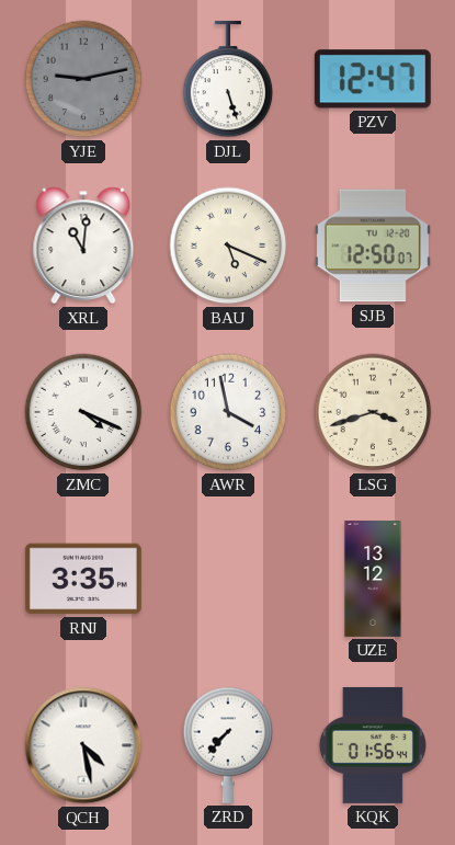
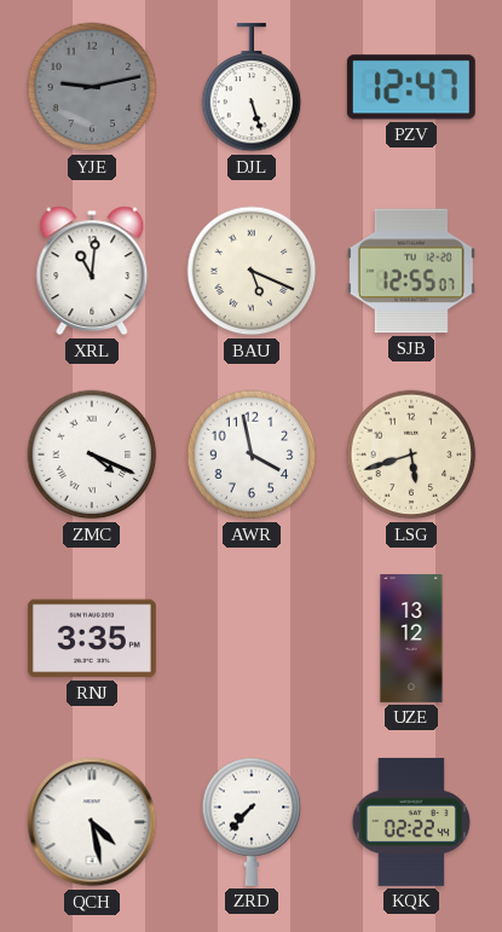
SJB: 12:50 -> 12:55
LSG: 3:42 -> 5:42
KQK: 01:56 -> 02:22
